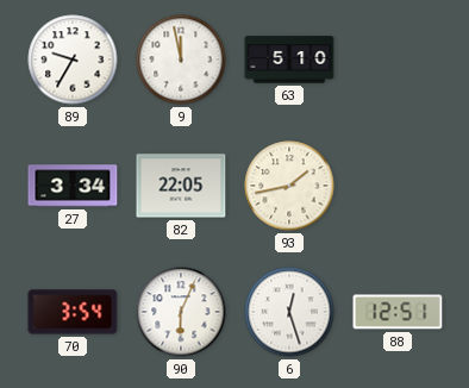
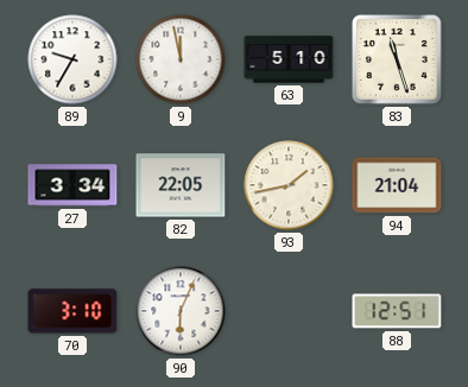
83: none -> 11:27
94: none -> 21:04
70: 3:54 -> 3:10
6: 12:27 -> none
